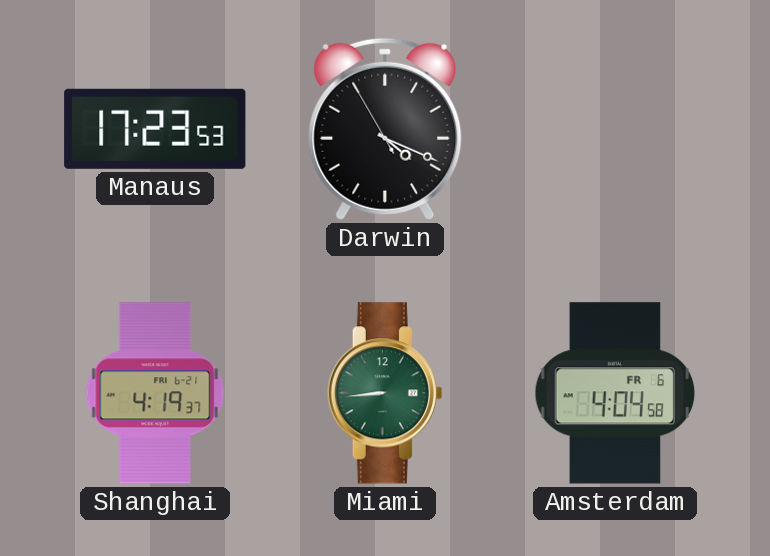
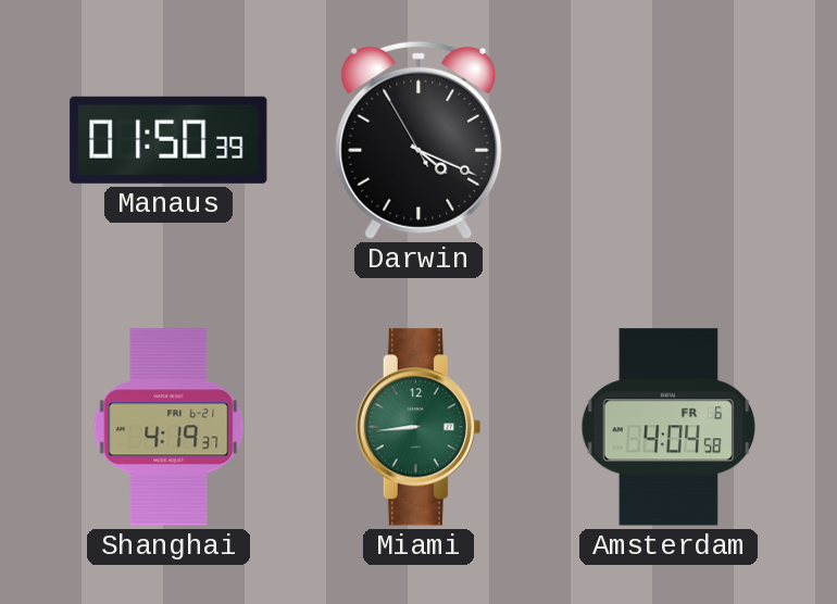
Manaus: 17:23 -> 01:50
